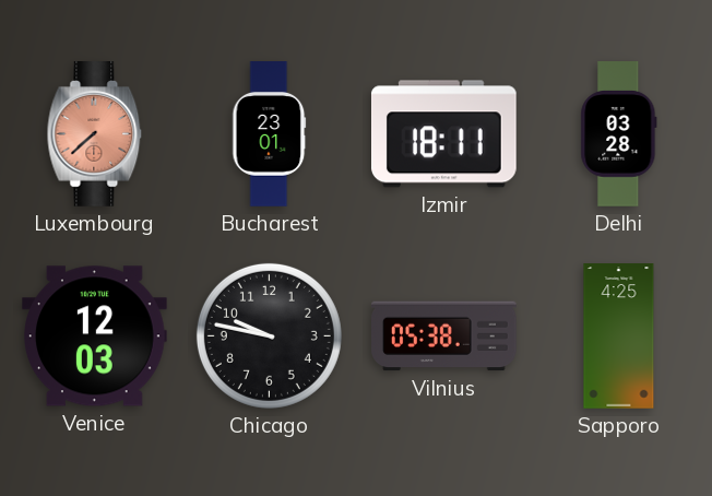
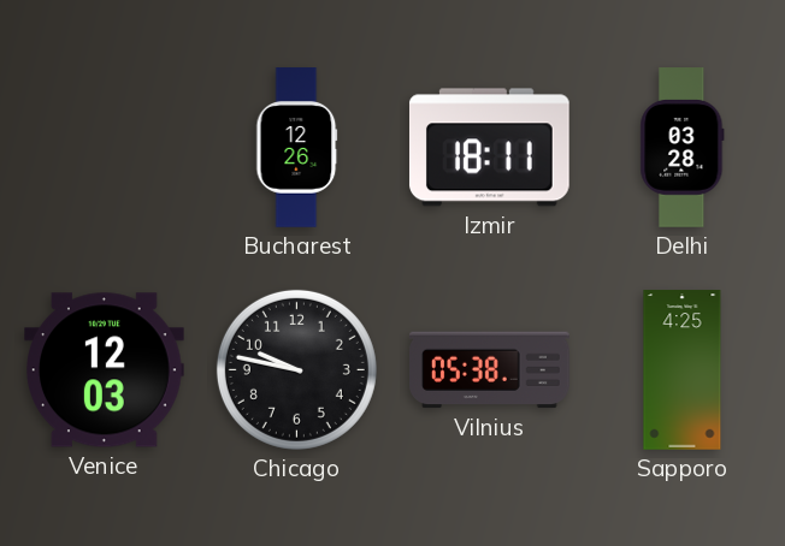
Luxembourg: 7:38 -> none
Bucharest: 23:01 -> 12:26
